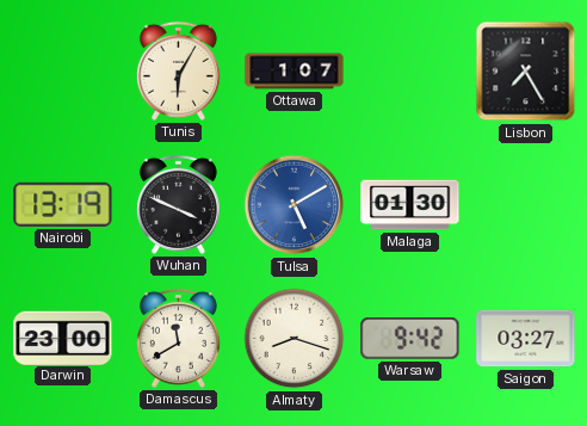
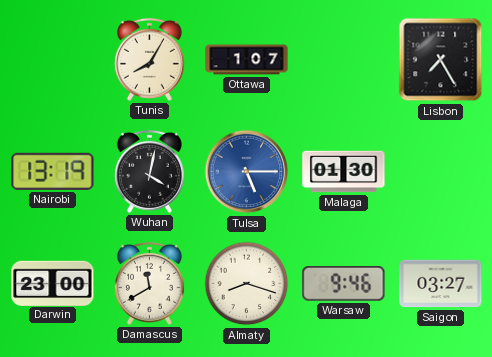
Tunis: 6:05 -> 8:05
Wuhan: 3:49 -> 4:02
Tulsa: 5:10 -> 5:15
Warsaw: 9:42 -> 9:46
